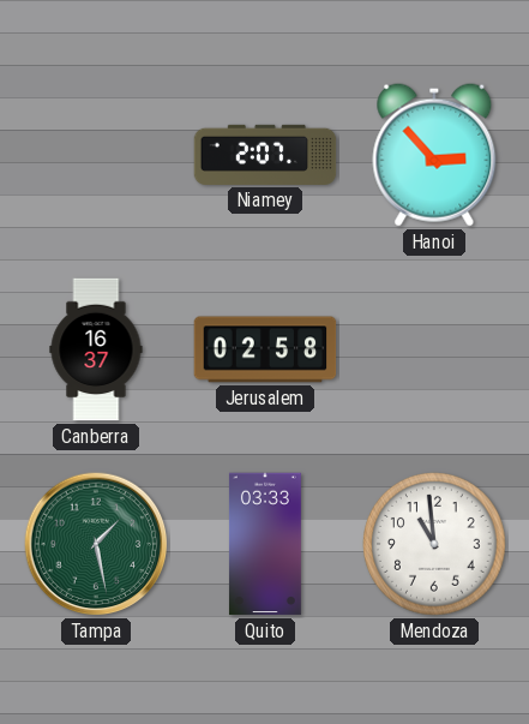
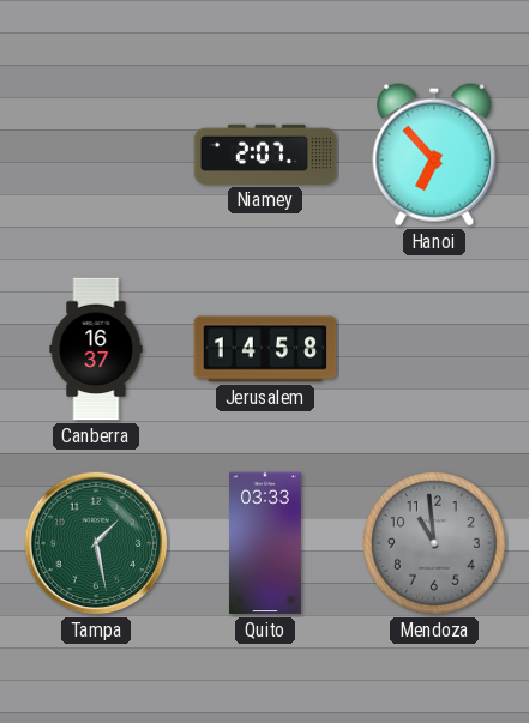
Hanoi: 2:53 -> 6:53
Jerusalem: 02:58 -> 14:58
Mendoza dial: white -> grey
